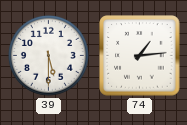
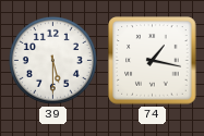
74: 1:14 -> 1:17
